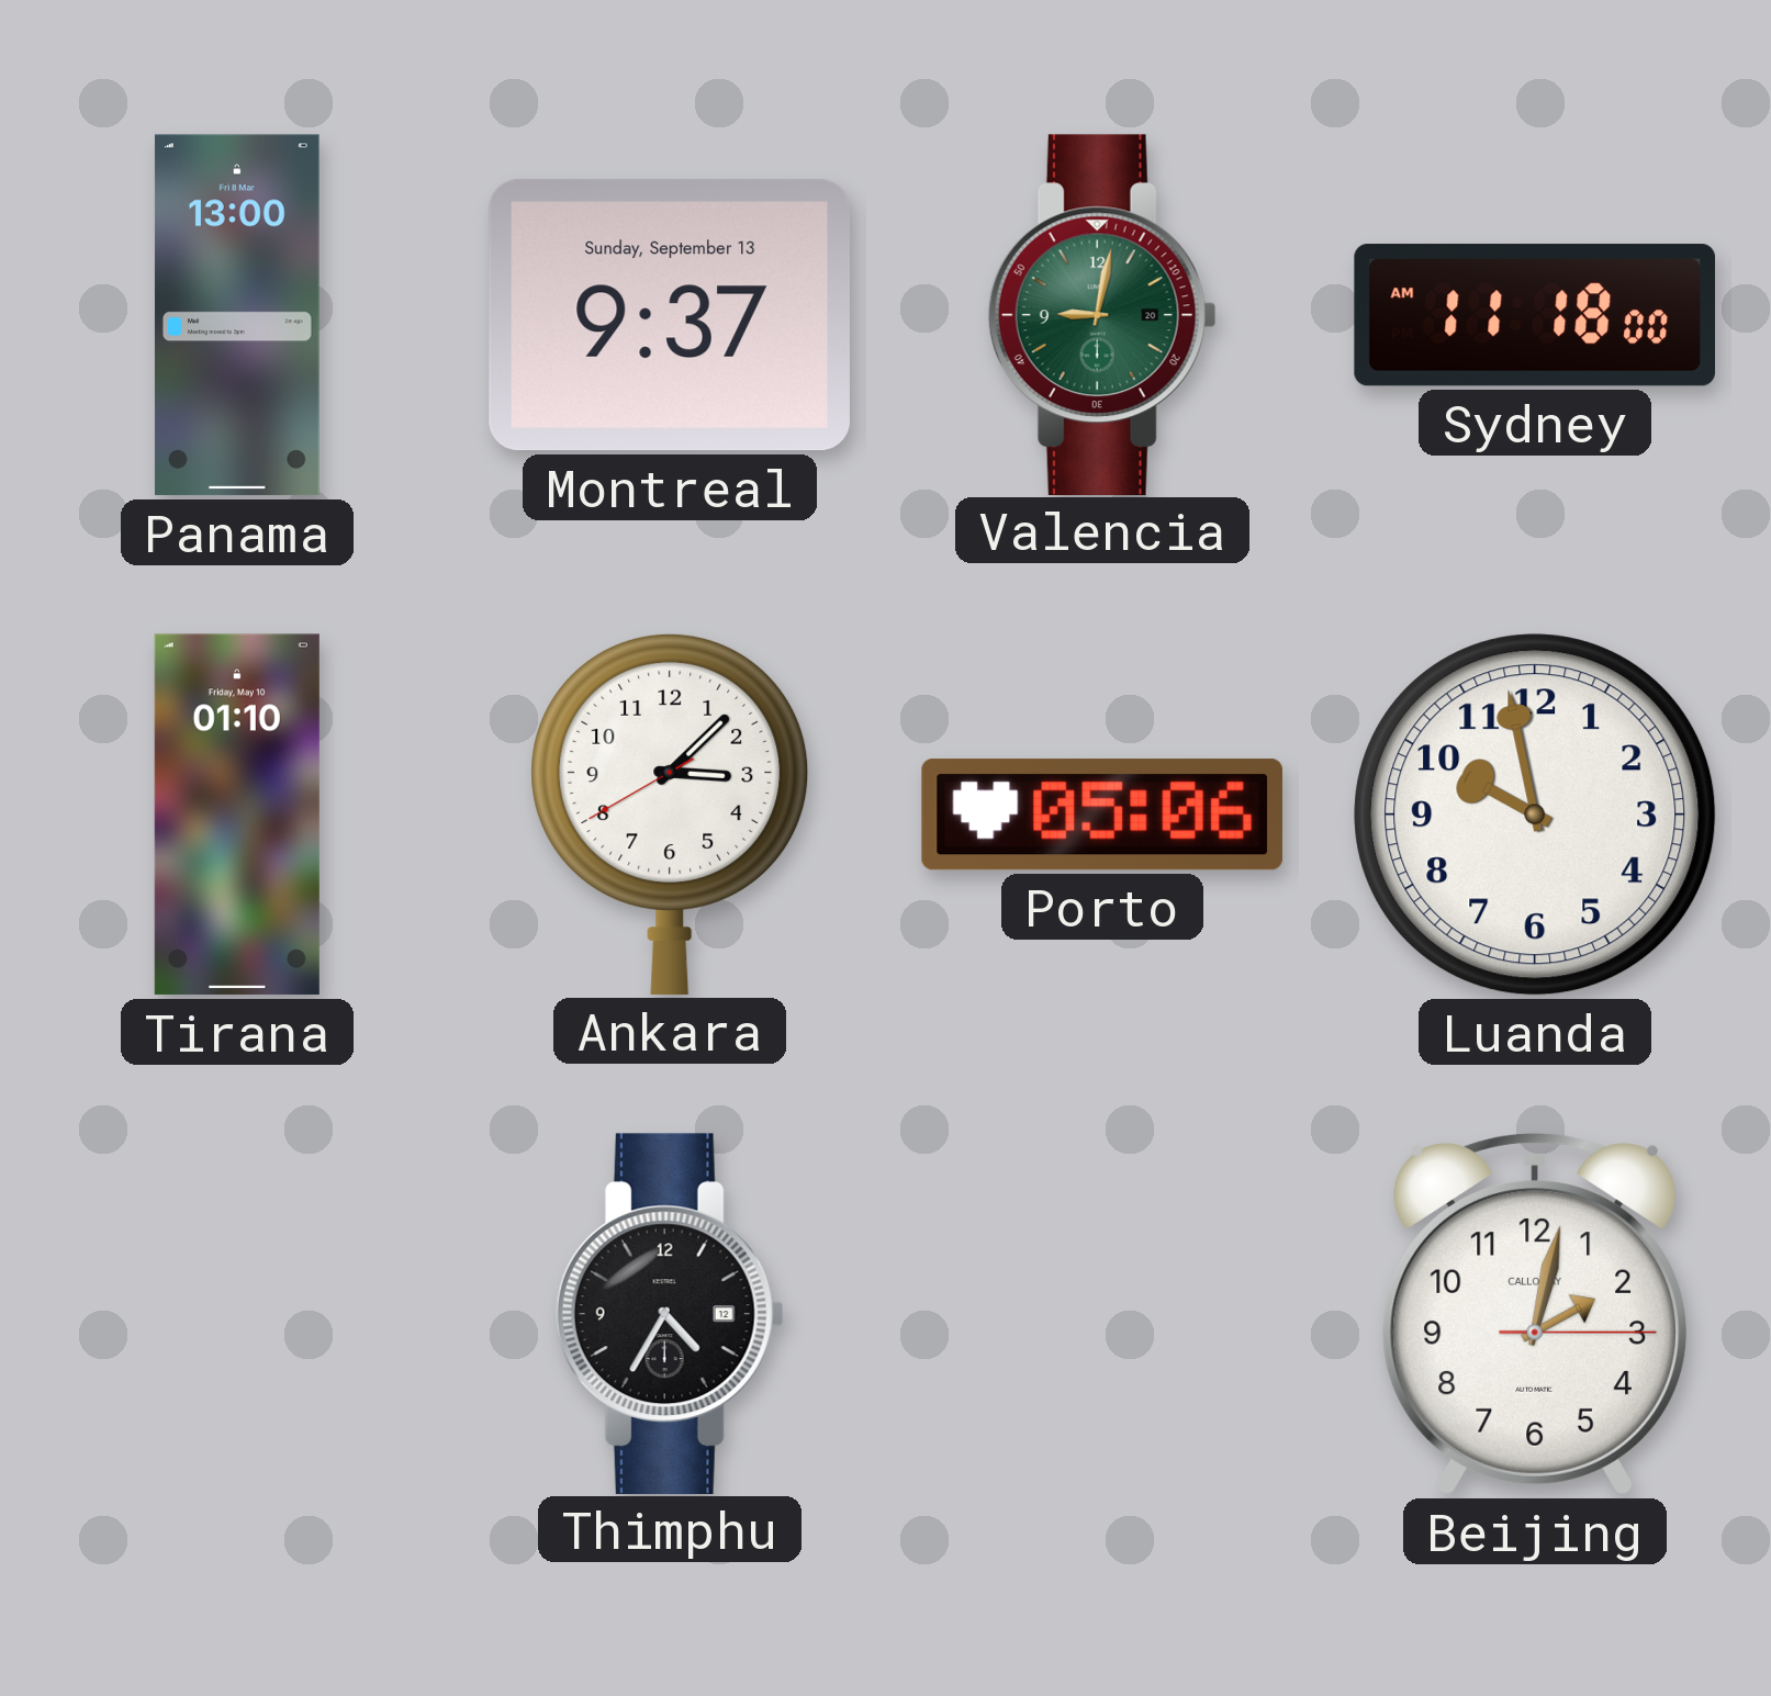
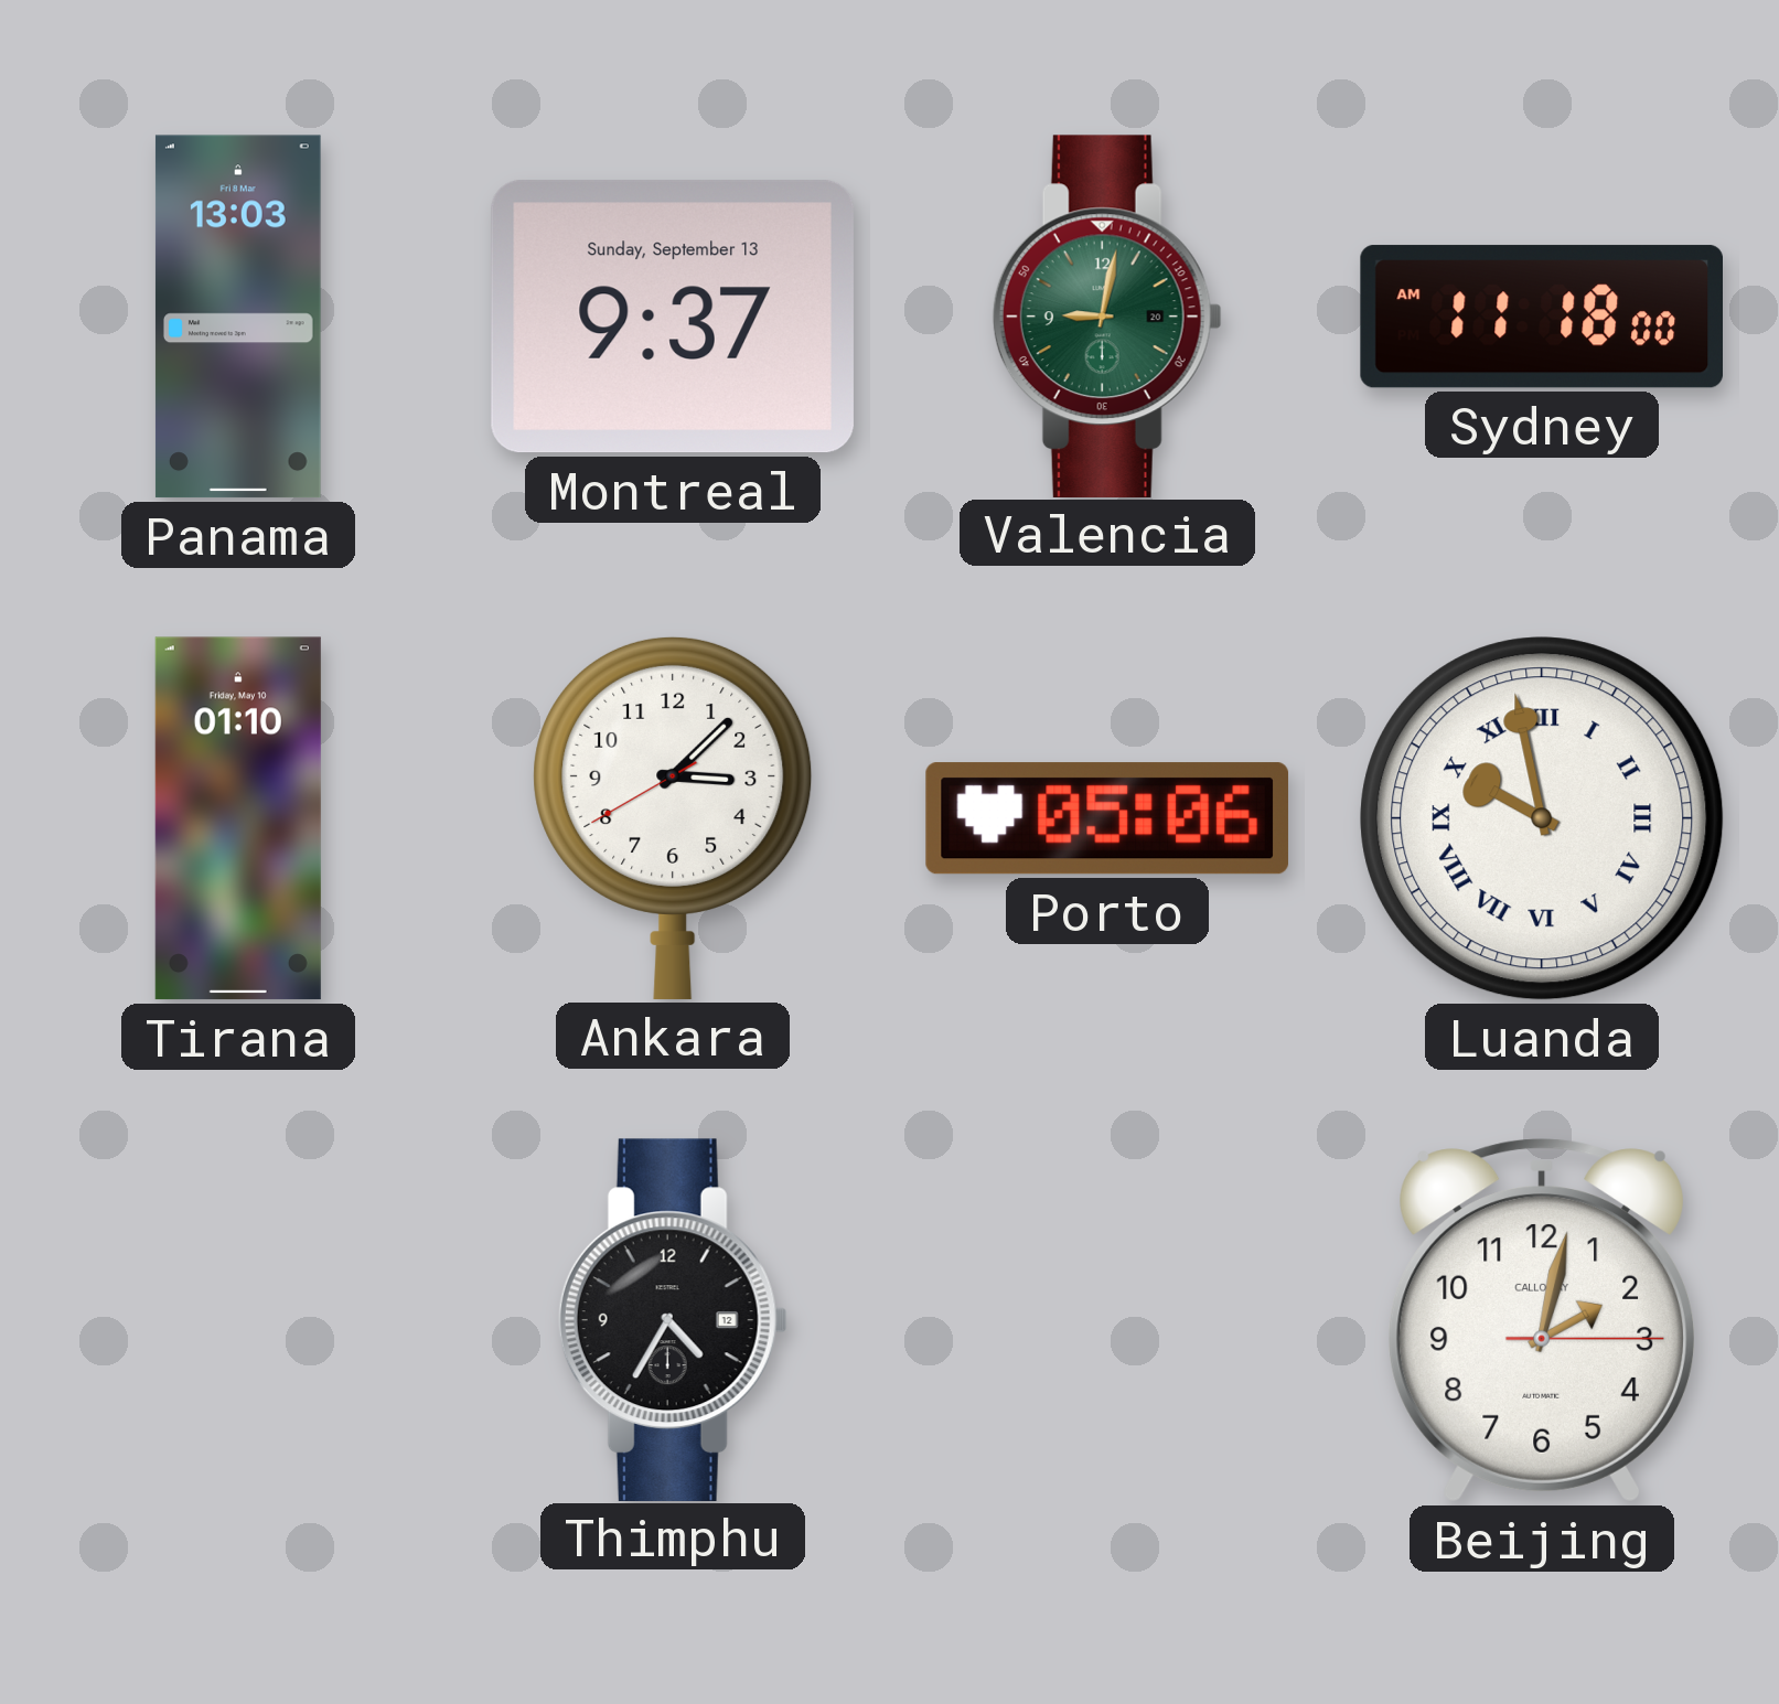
Panama: 13:00 -> 13:03
Luanda numerals: Arabic -> Roman
